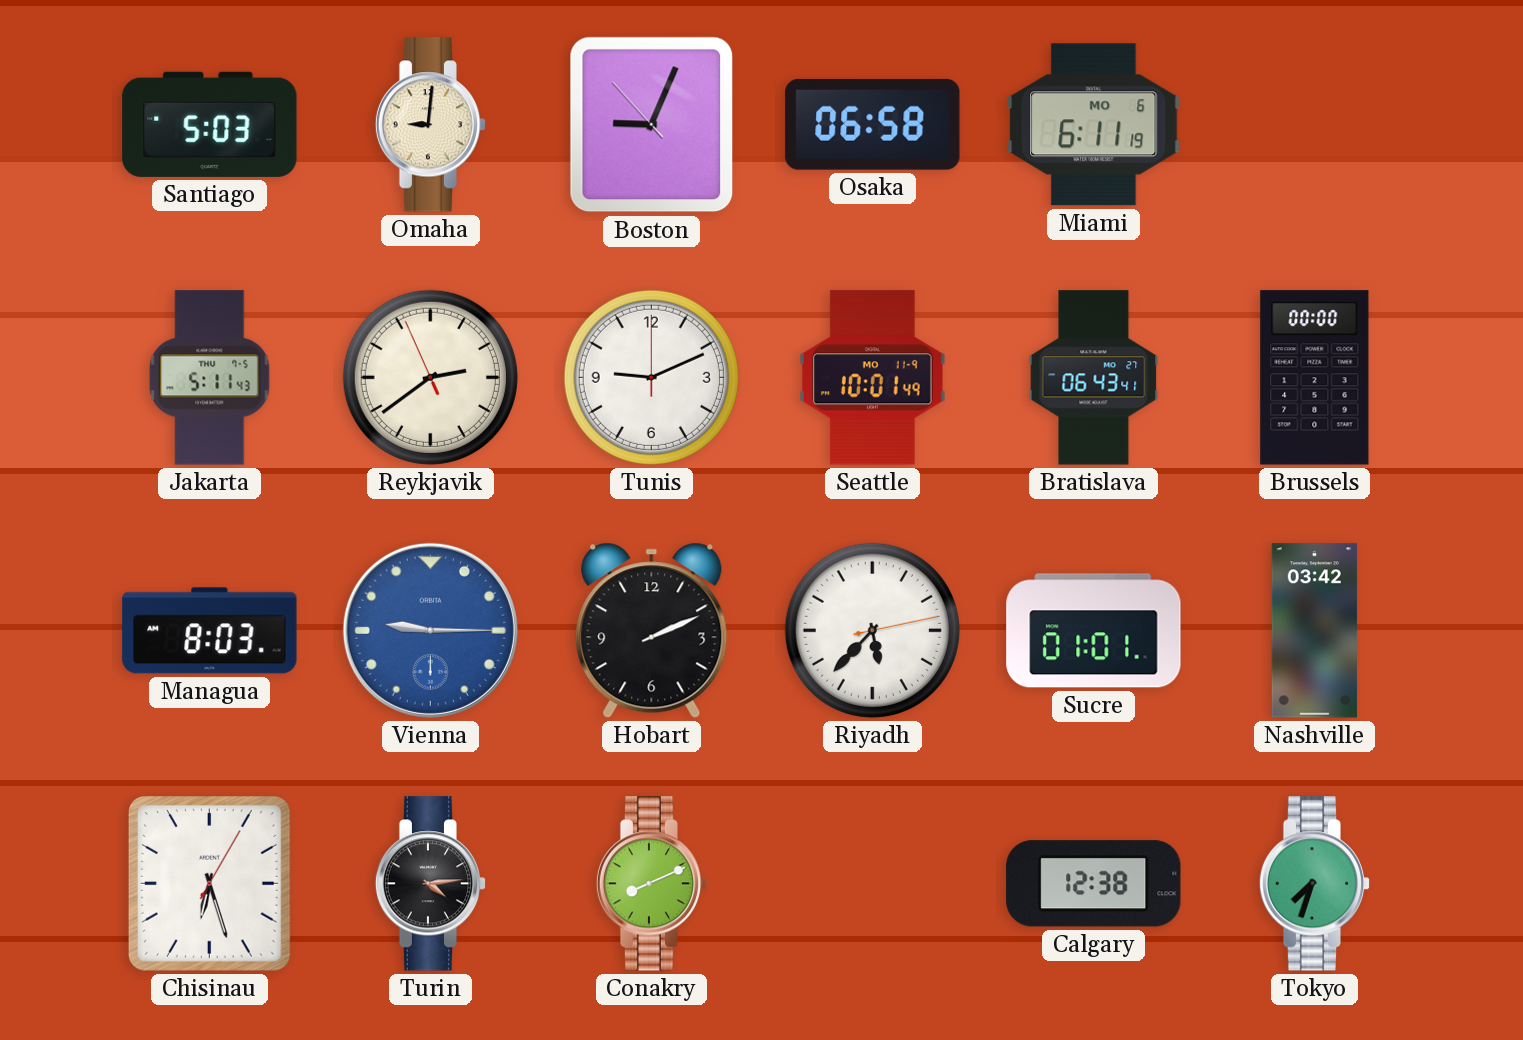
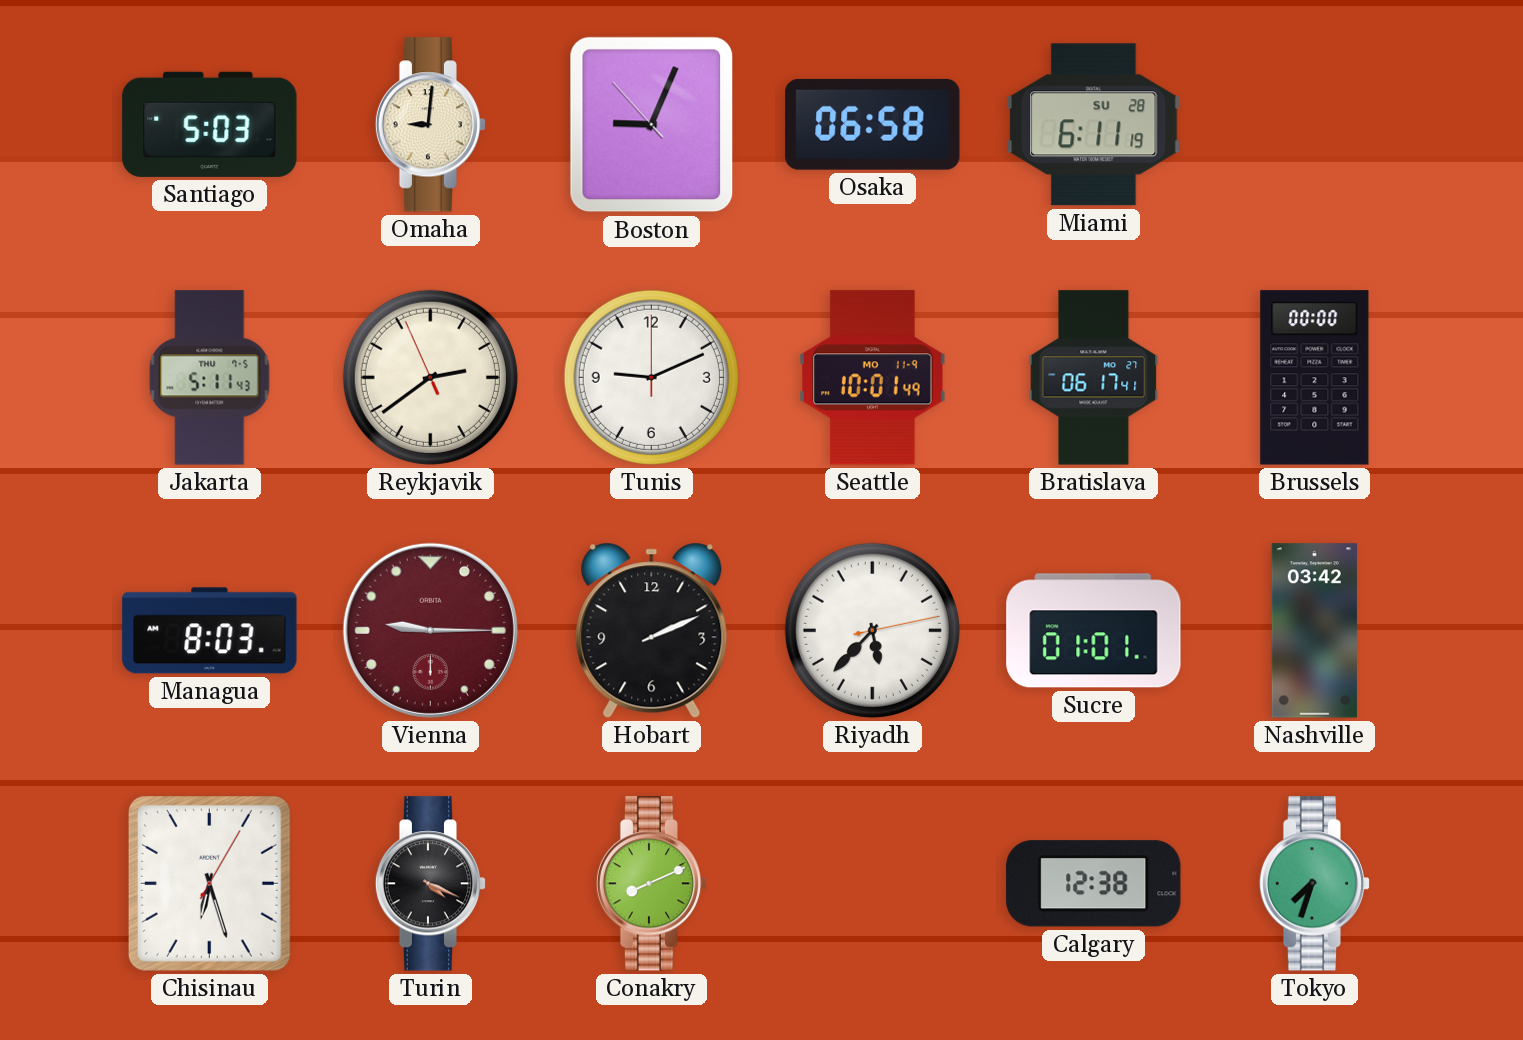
Miami date: MO 6 -> SU 28
Bratislava: 06:43 -> 06:17
Vienna dial: blue -> burgundy
Turin: 4:14 -> 4:19
